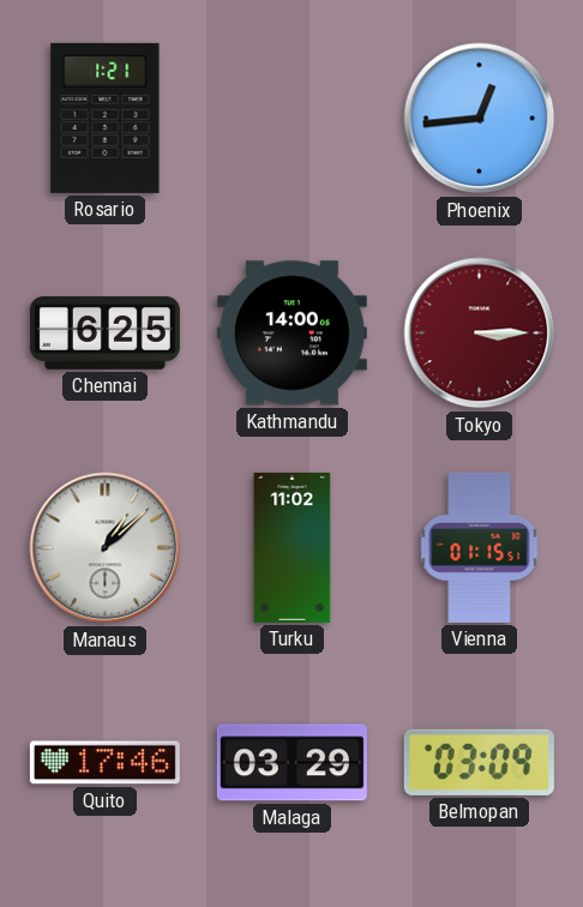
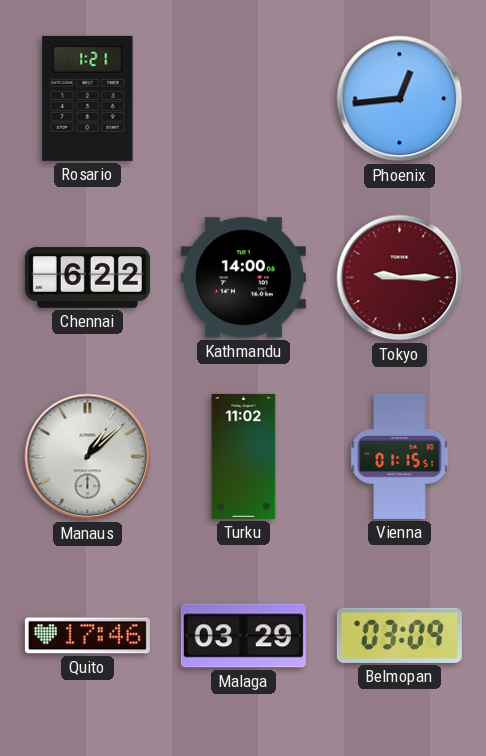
Chennai: 6:25 -> 6:22
Tokyo: 3:15 -> 9:15
